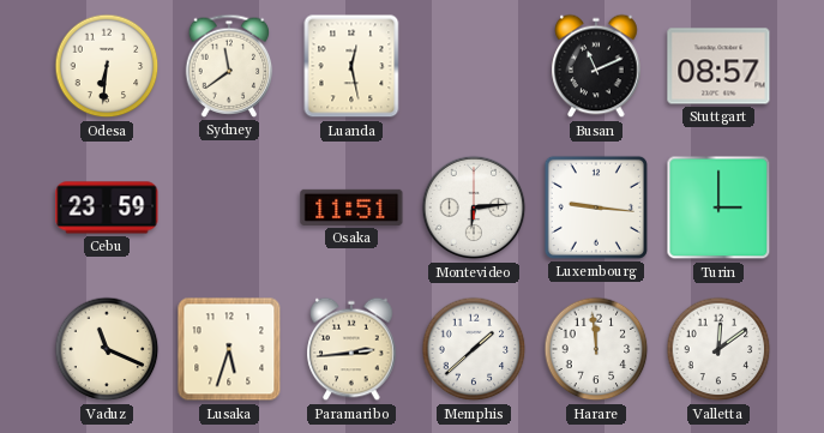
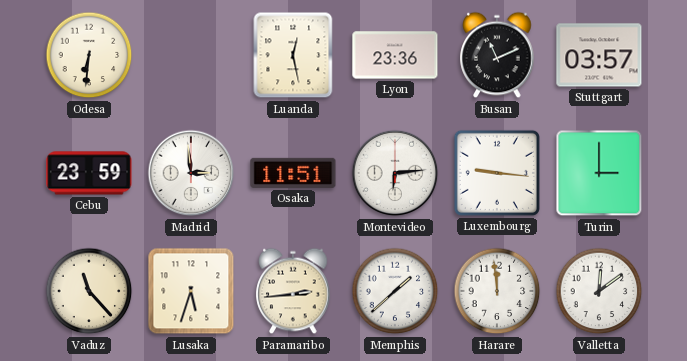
Sydney: 11:39 -> none
Lyon: none -> 23:36
Stuttgart: 08:57 -> 03:57
Madrid: none -> 2:59
Vaduz: 11:19 -> 11:23
